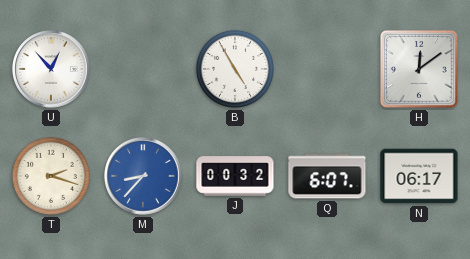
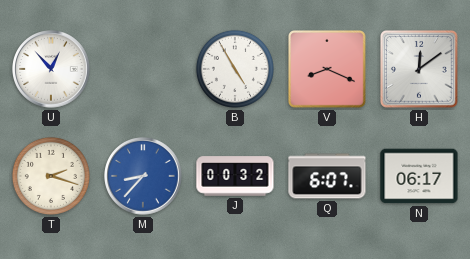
V: none -> 8:19
